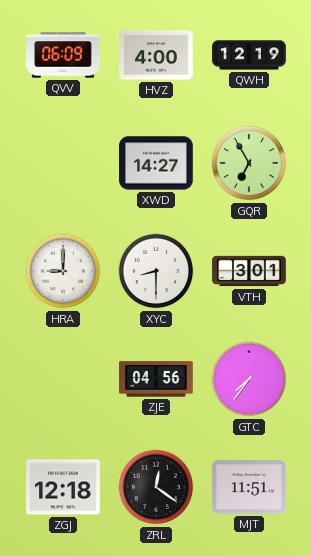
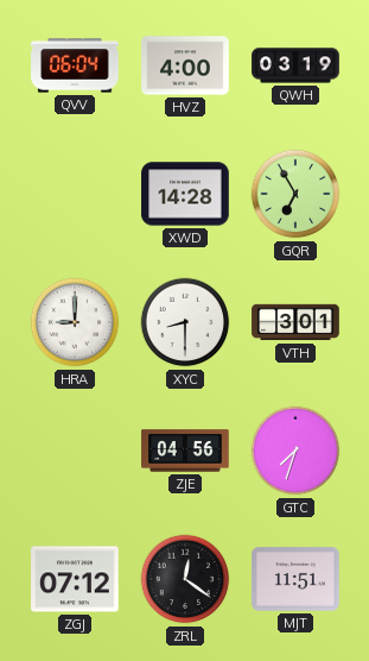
QVV: 06:09 -> 06:04
QWH: 12:19 -> 03:19
XWD: 14:27 -> 14:28
GTC: 7:36 -> 7:33
ZGJ: 12:18 -> 07:12
